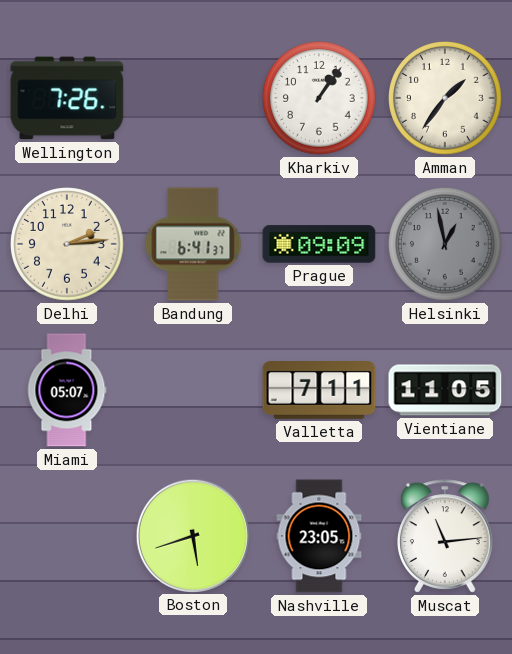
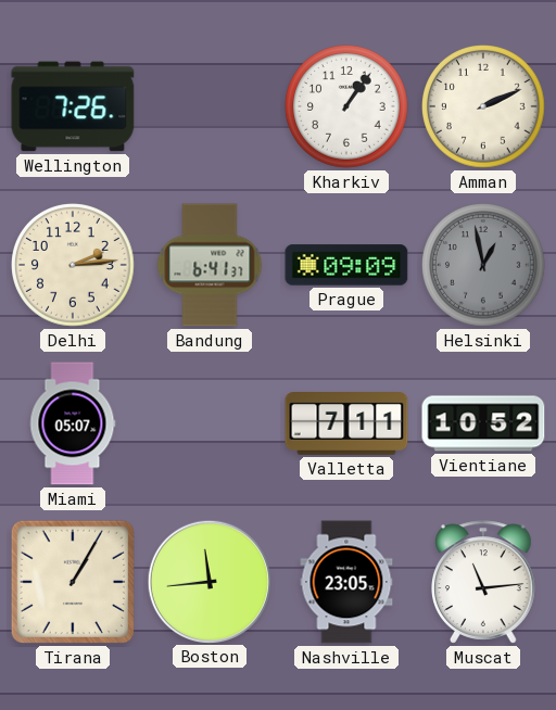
Amman: 1:36 -> 2:11
Vientiane: 11:05 -> 10:52
Tirana: none -> 1:05
Boston: 5:42 -> 11:44
